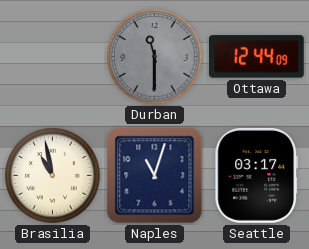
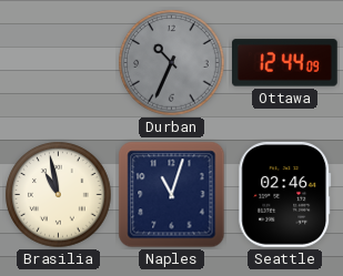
Durban: 11:30 -> 10:34
Seattle: 03:17 -> 02:46
